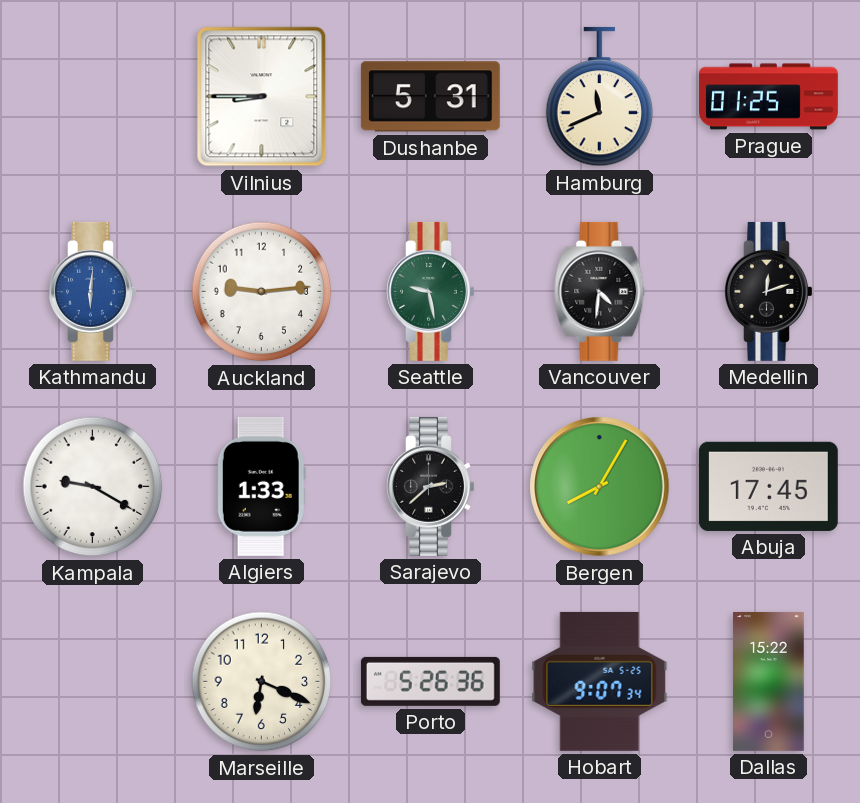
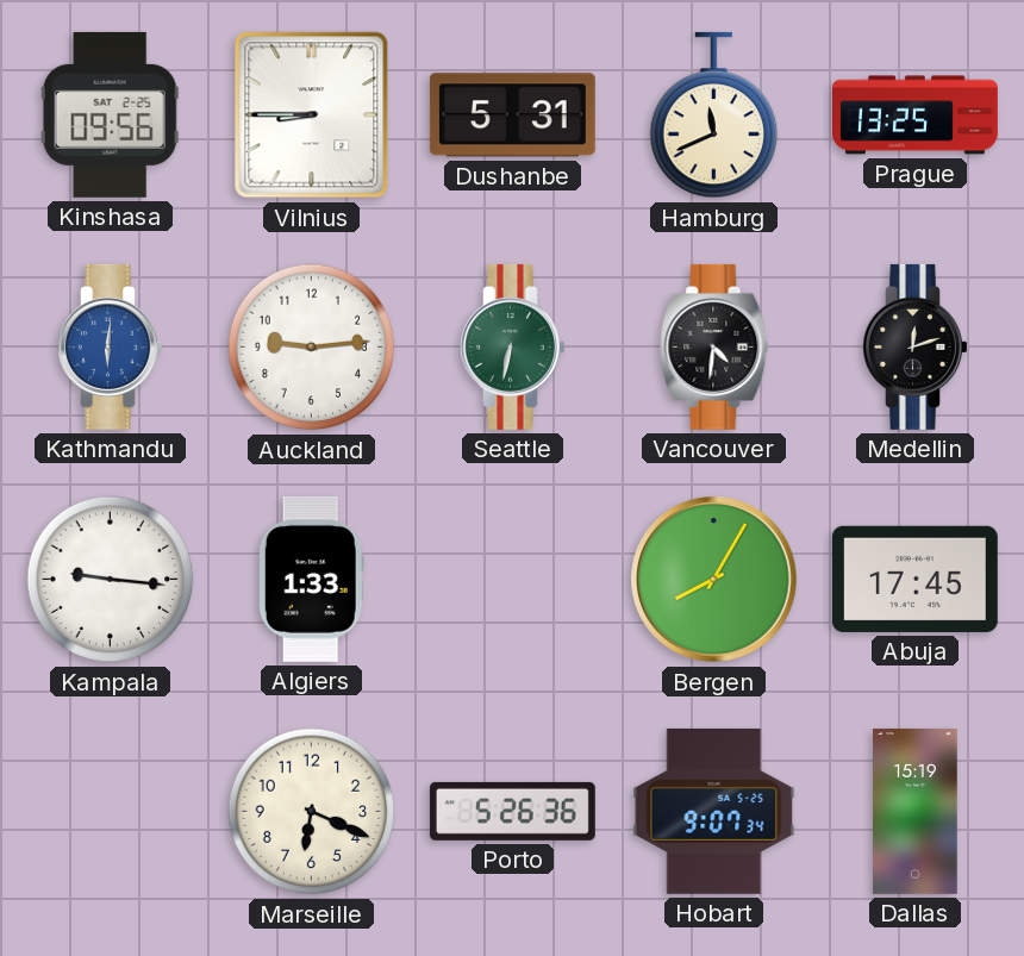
Kinshasa: none -> 09:56
Prague: 01:25 -> 13:25
Seattle: 9:28 -> 6:32
Kampala: 9:20 -> 9:16
Sarajevo: 2:38 -> none
Dallas: 15:22 -> 15:19
